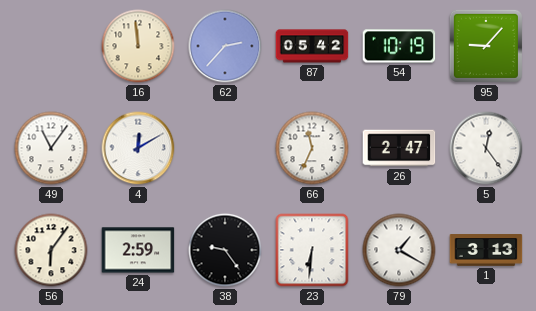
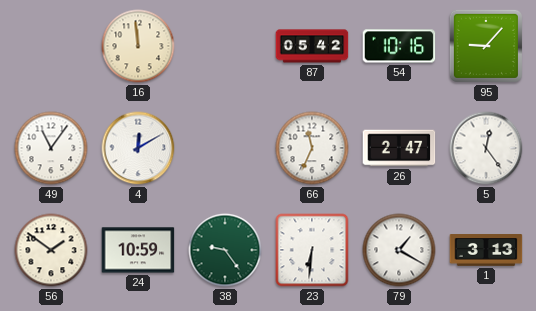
62: 2:37 -> none
54: 10:19 -> 10:16
56: 6:06 -> 1:51
24: 2:59 -> 10:59
38 dial: black -> green
